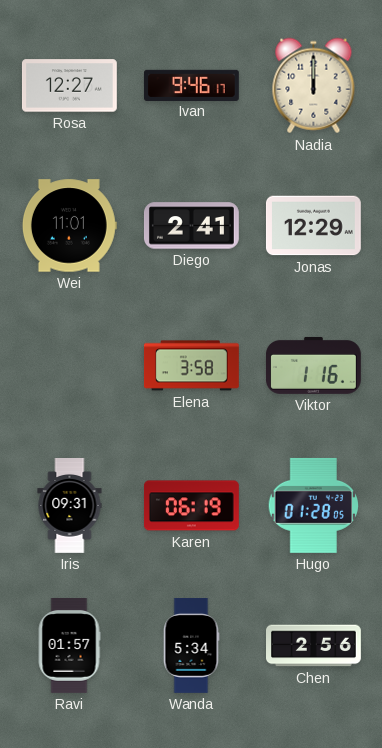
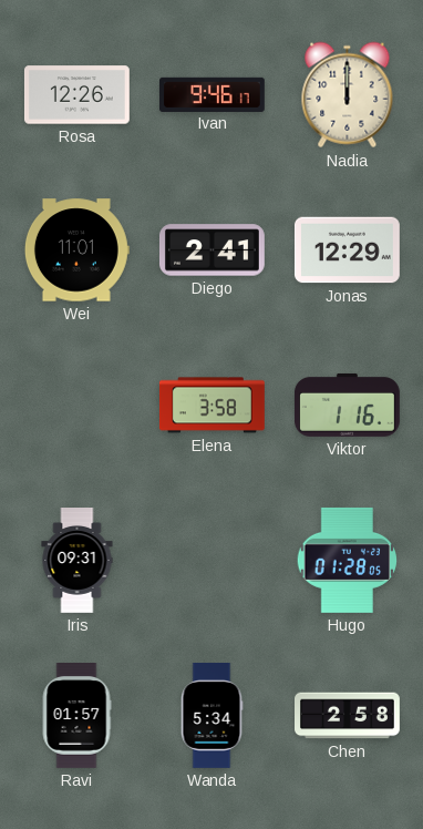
Rosa: 12:27 -> 12:26
Karen: 06:19 -> none
Chen: 2:56 -> 2:58
